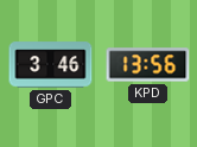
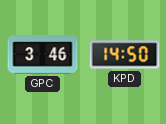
KPD: 13:56 -> 14:50
